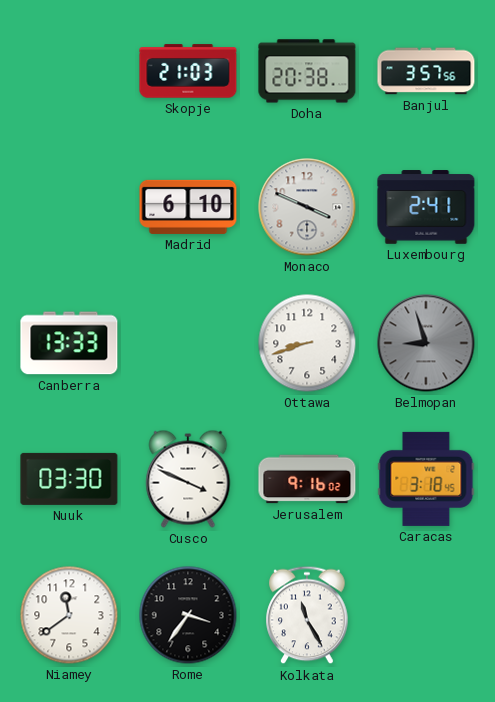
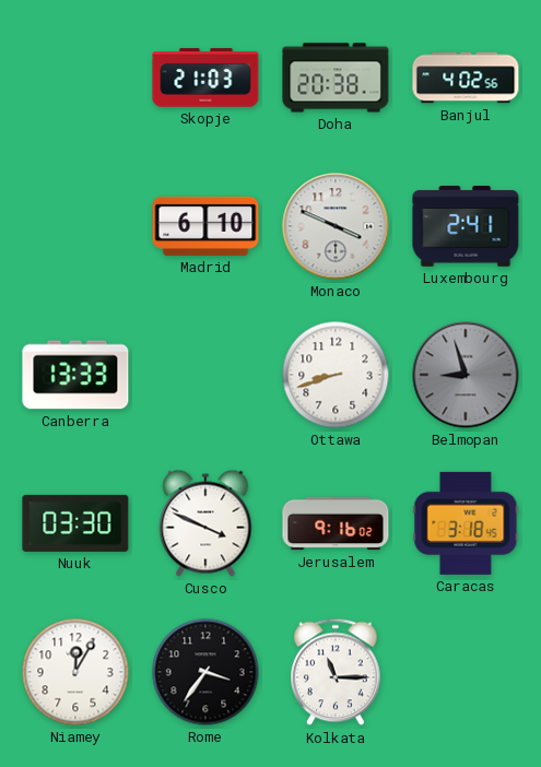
Banjul: 3:57 -> 4:02
Niamey: 11:39 -> 12:05
Kolkata: 11:25 -> 11:15
